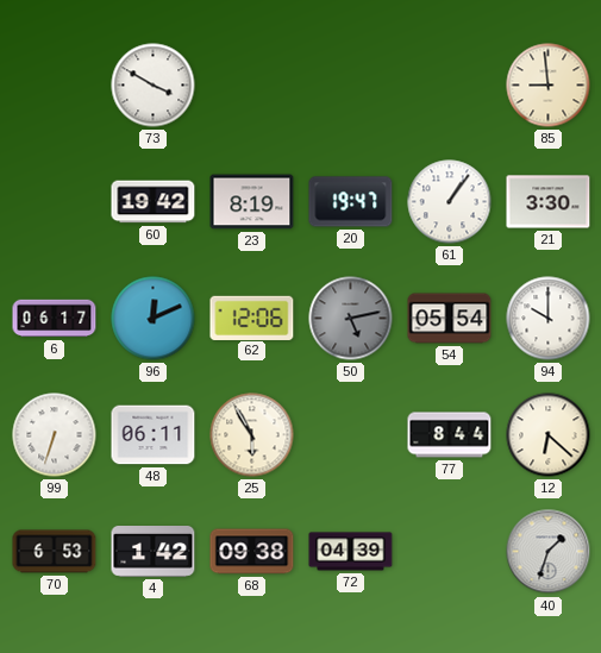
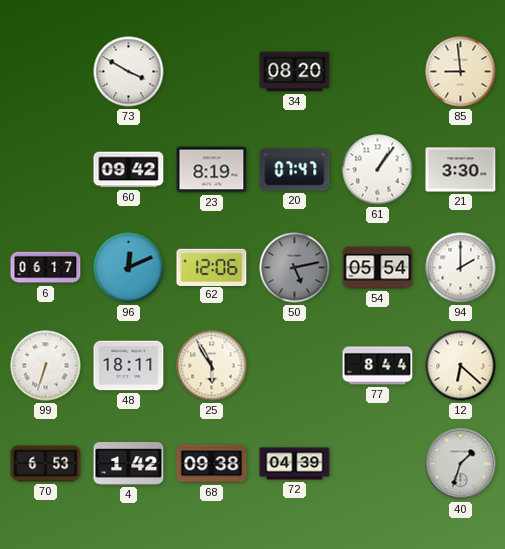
34: none -> 08:20
60: 19:42 -> 09:42
20: 19:47 -> 07:47
94: 10:00 -> 2:00
48: 06:11 -> 18:11
